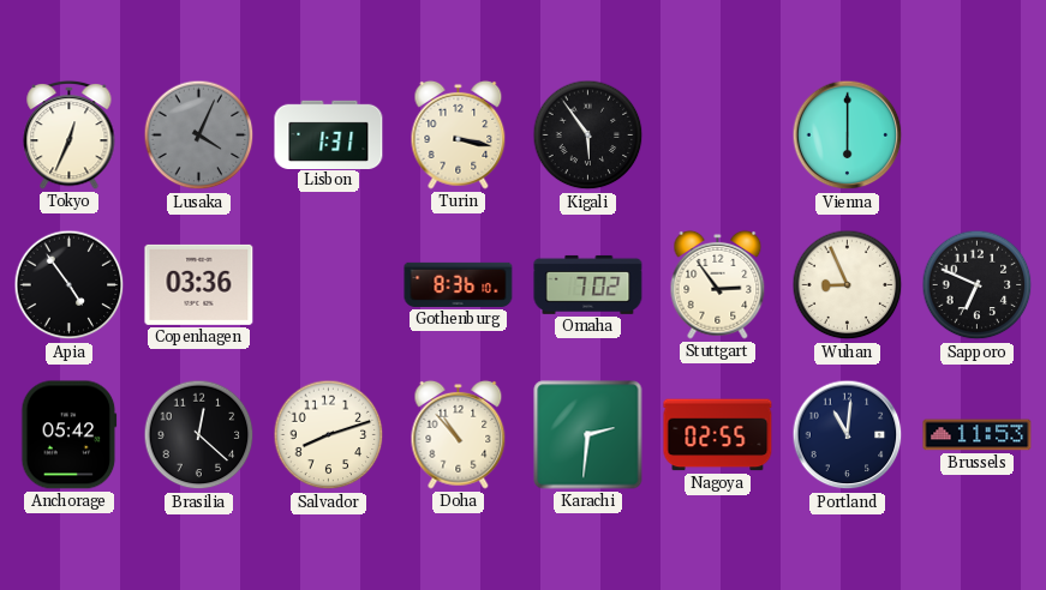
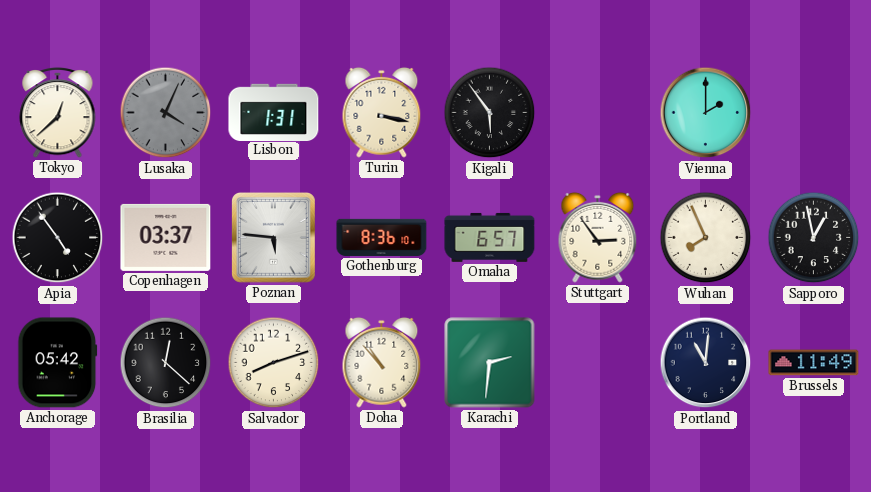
Tokyo: 12:34 -> 12:38
Vienna: 6:00 -> 2:00
Copenhagen: 03:36 -> 03:37
Poznan: none -> 5:46
Omaha: 7:02 -> 6:57
Wuhan: 8:56 -> 7:56
Sapporo: 6:49 -> 12:58
Nagoya: 02:55 -> none
Brussels: 11:53 -> 11:49
